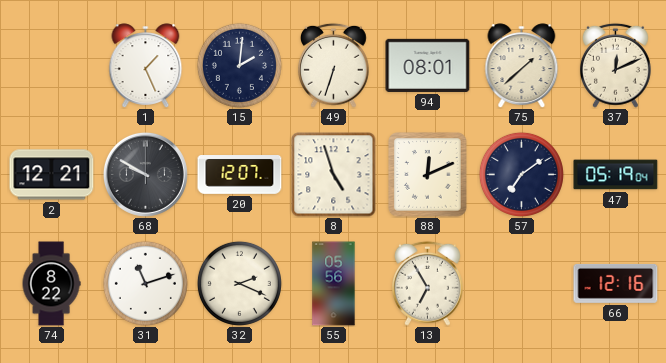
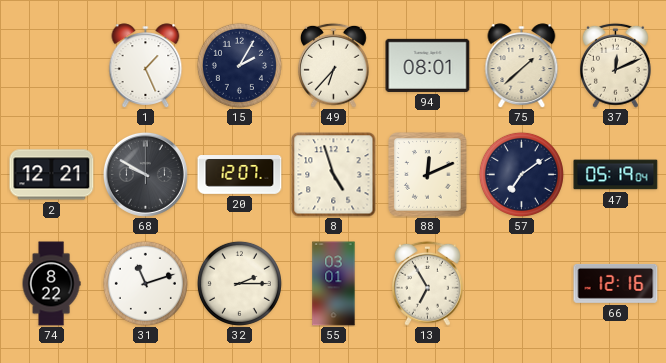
15: 2:01 -> 2:05
49: 6:33 -> 6:37
32: 2:19 -> 2:15
55: 05:56 -> 03:01
